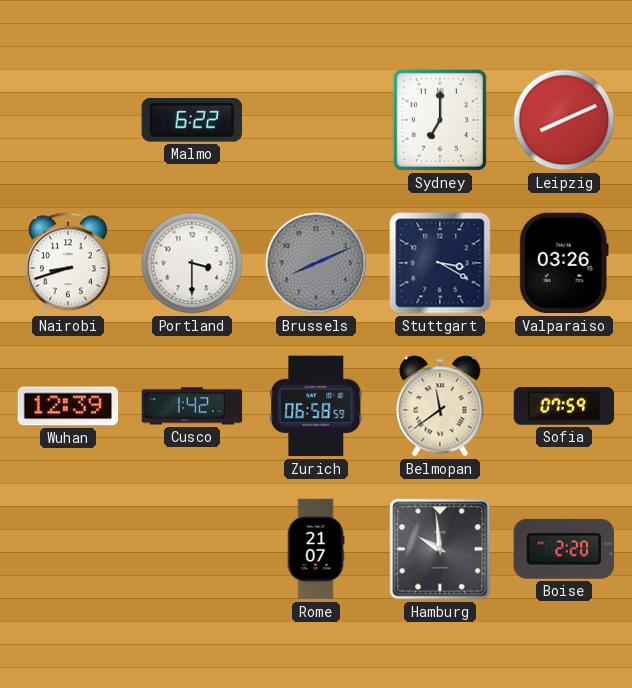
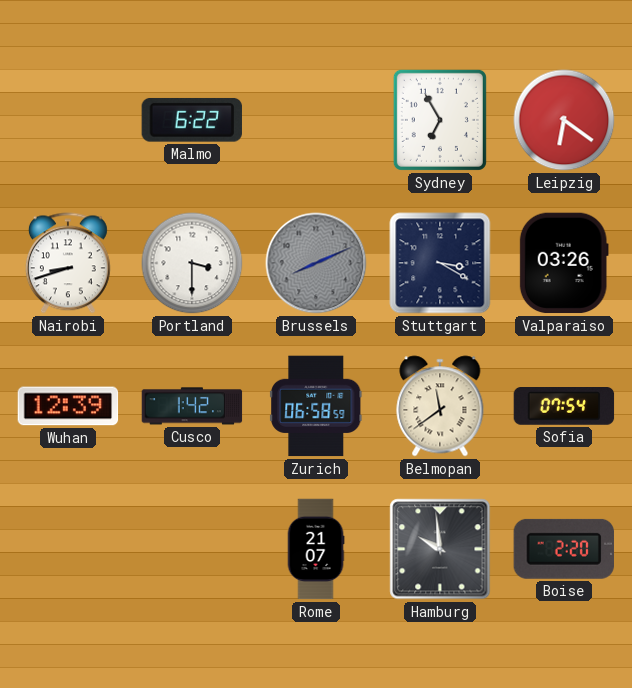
Sydney: 7:00 -> 6:55
Leipzig: 8:11 -> 6:21
Sofia: 07:59 -> 07:54
